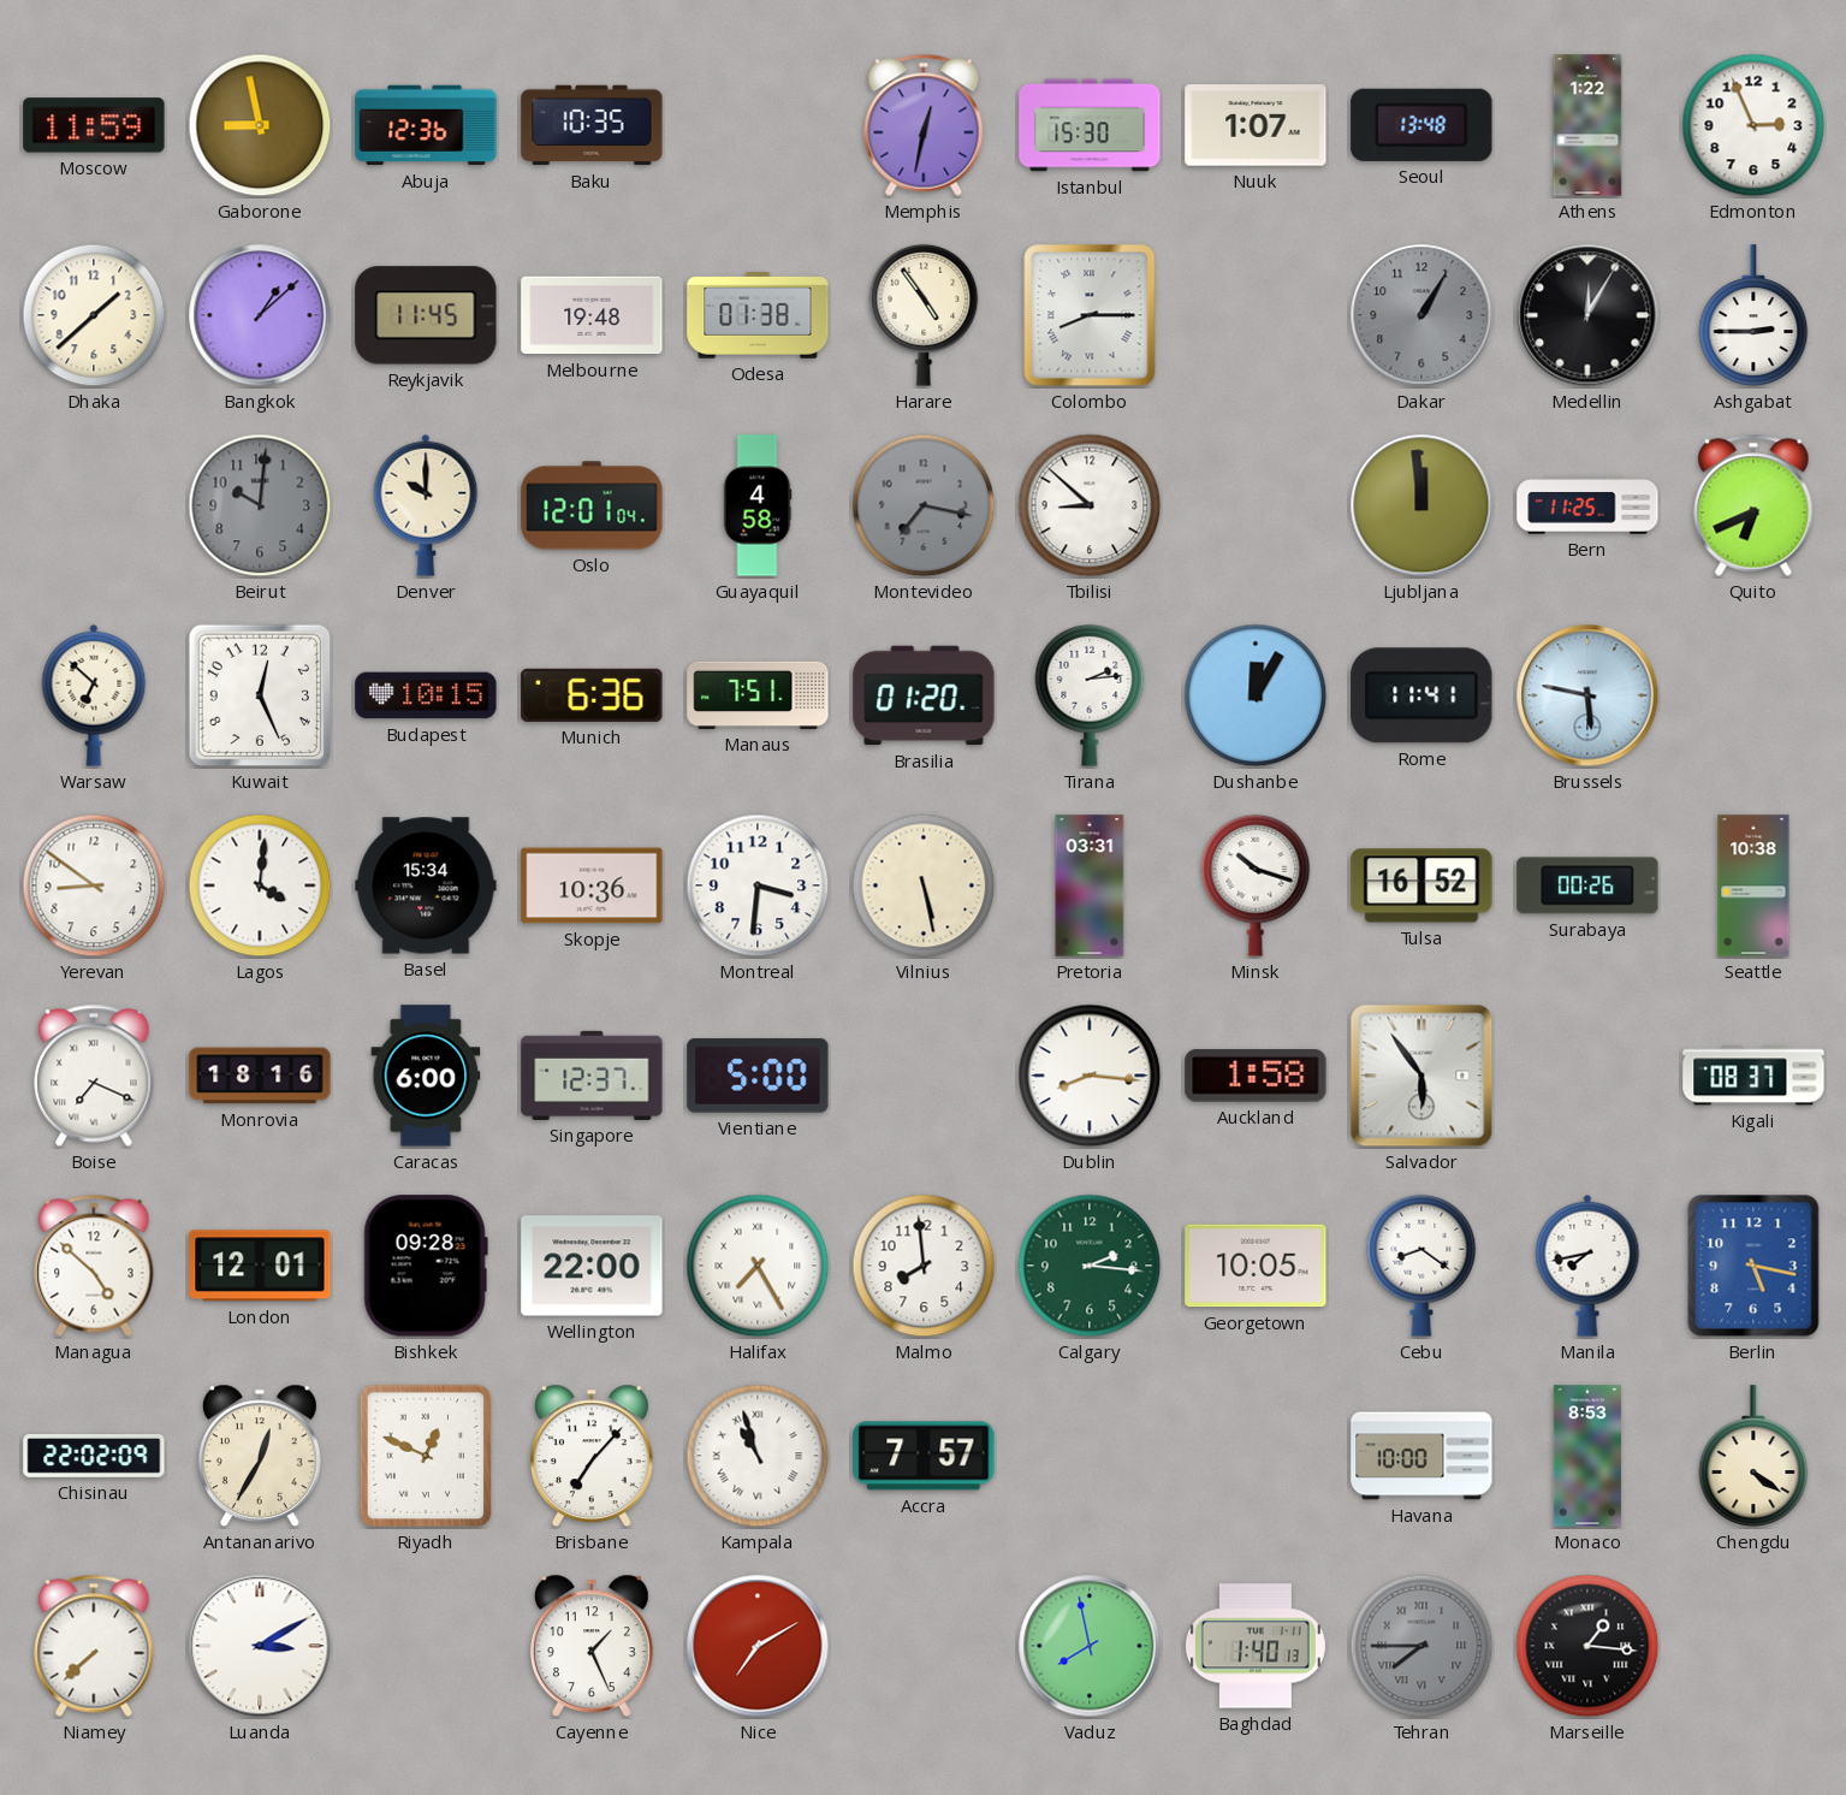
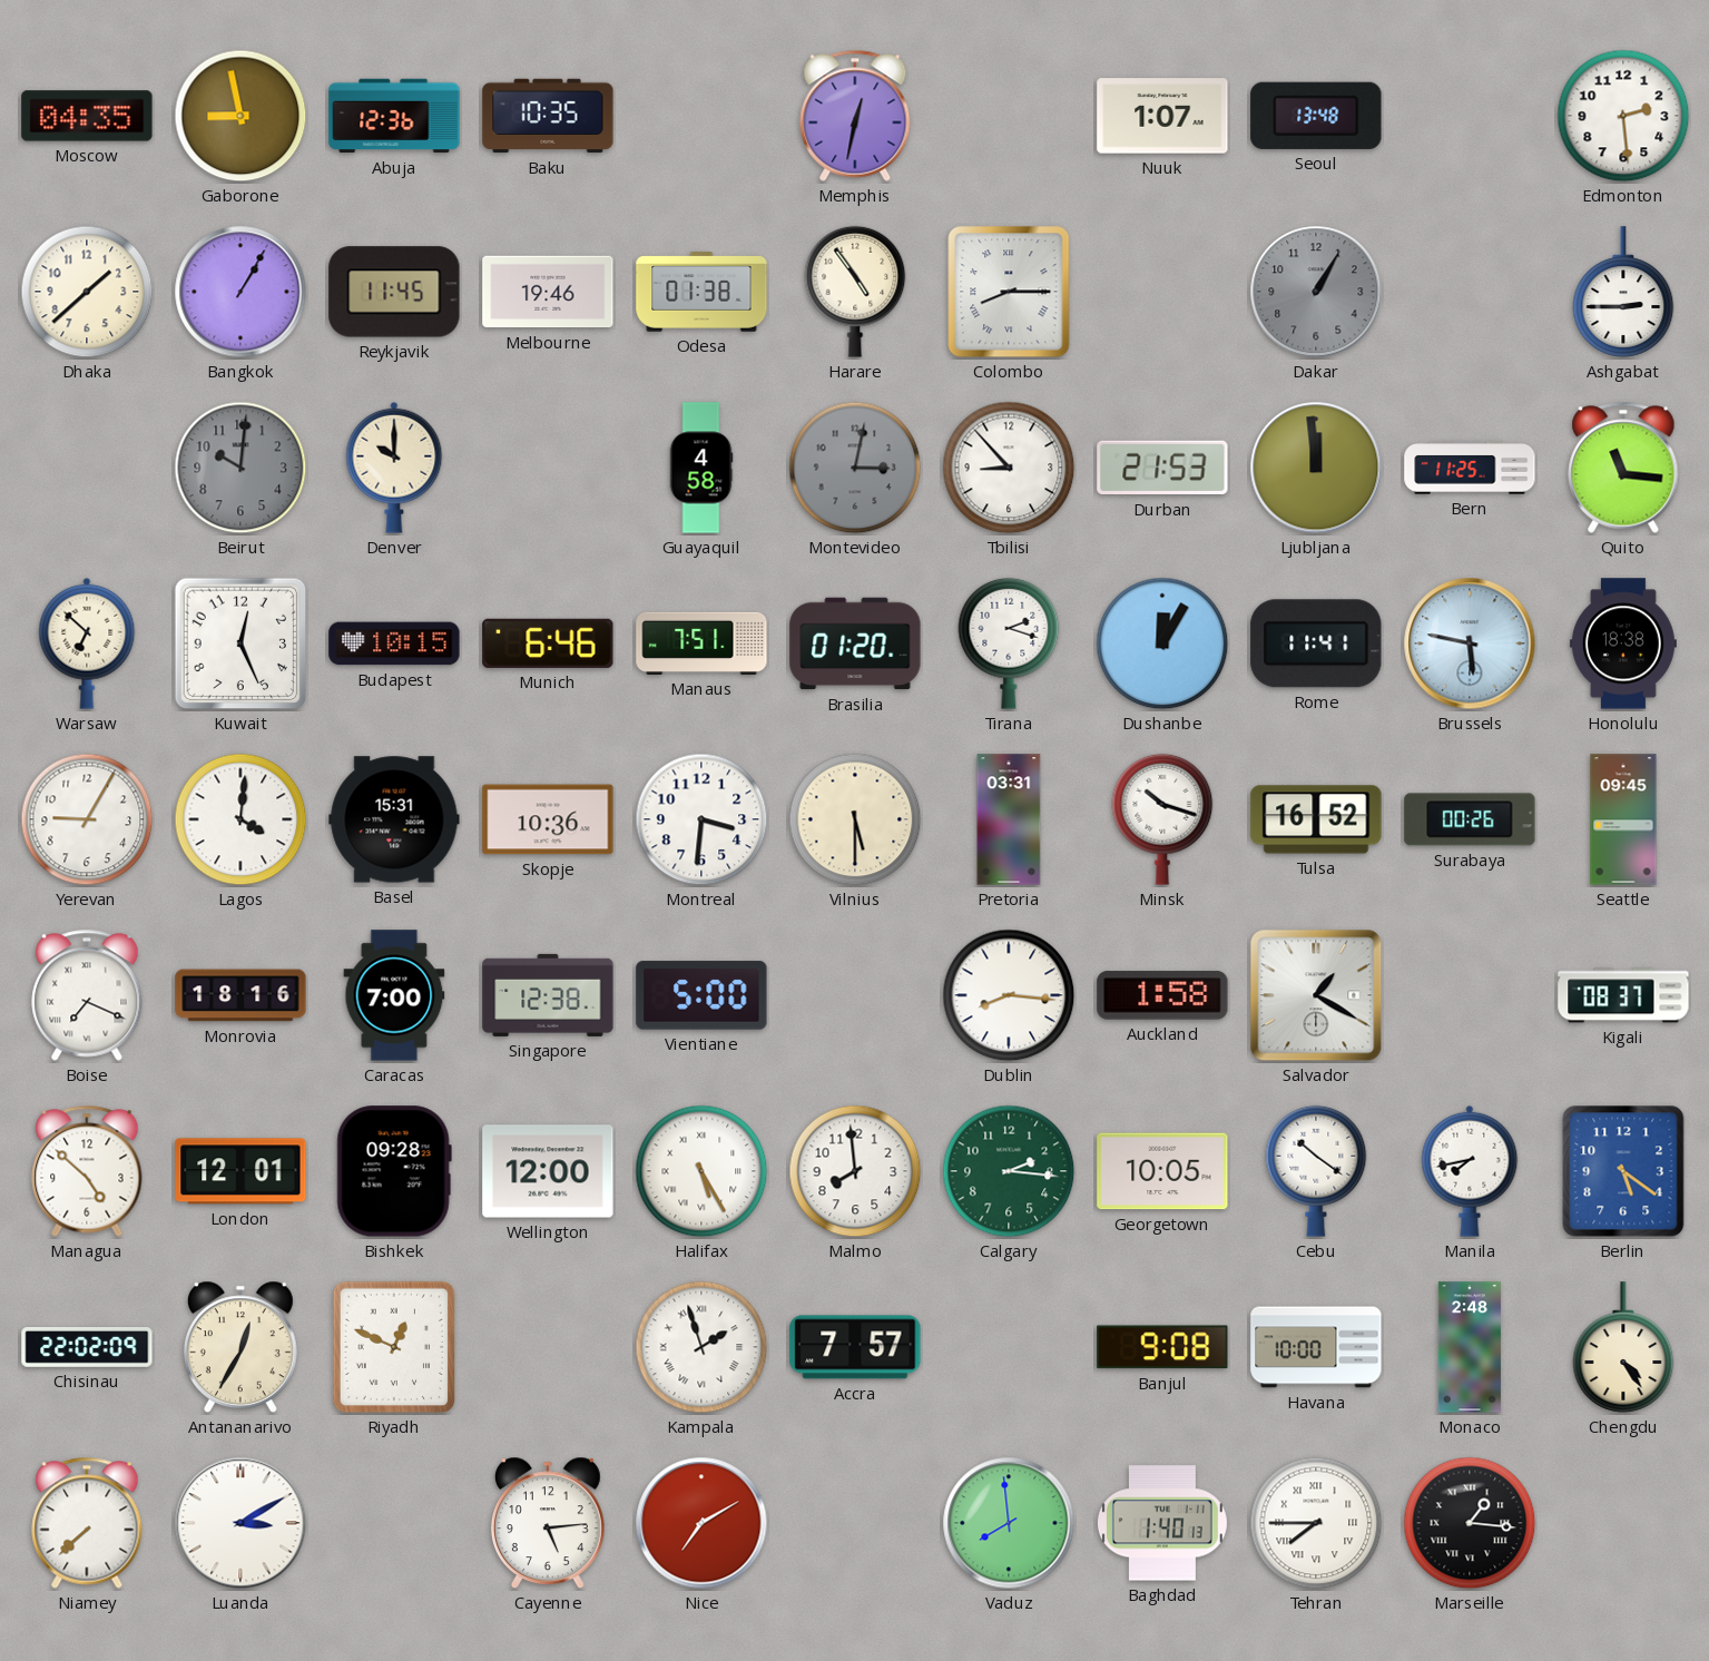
Moscow: 11:59 -> 04:35
Istanbul: 15:30 -> none
Athens: 1:22 -> none
Edmonton: 2:56 -> 2:29
Bangkok: 1:08 -> 1:05
Melbourne: 19:48 -> 19:46
Medellin: 12:05 -> none
Oslo: 12:01 -> none
Montevideo: 7:17 -> 3:02
Tbilisi: 8:52 -> 8:53
Durban: none -> 21:53
Quito: 6:41 -> 11:16
Munich: 6:36 -> 6:46
Tirana: 2:14 -> 2:18
Honolulu: none -> 18:38
Yerevan: 8:51 -> 9:05
Basel: 15:34 -> 15:31
Vilnius: 5:28 -> 5:30
Seattle: 10:38 -> 09:45
Caracas: 6:00 -> 7:00
Singapore: 12:37 -> 12:38
Salvador: 5:54 -> 1:20
Wellington: 22:00 -> 12:00
Halifax: 7:25 -> 5:25
Cebu: 8:21 -> 10:21
Berlin: 5:17 -> 5:21
Brisbane: 7:07 -> none
Kampala: 10:57 -> 1:57
Banjul: none -> 9:08
Monaco: 8:53 -> 2:48
Chengdu: 4:21 -> 4:24
Cayenne: 1:26 -> 5:14
Vaduz: 7:58 -> 7:59
Tehran dial: grey -> white
